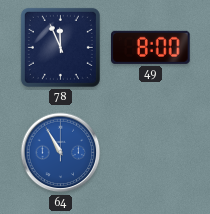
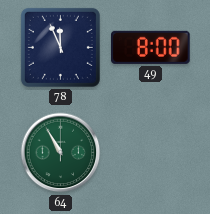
64 dial: blue -> green
